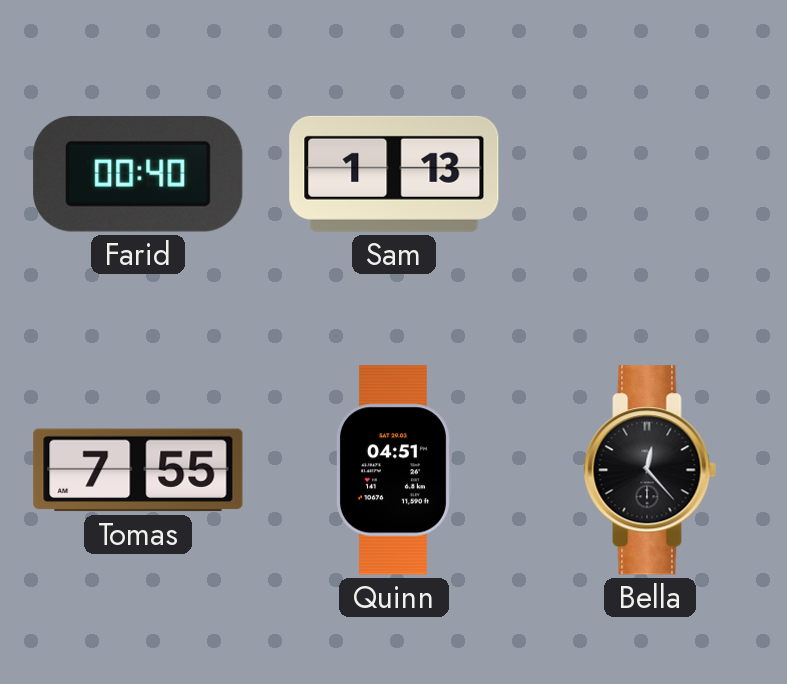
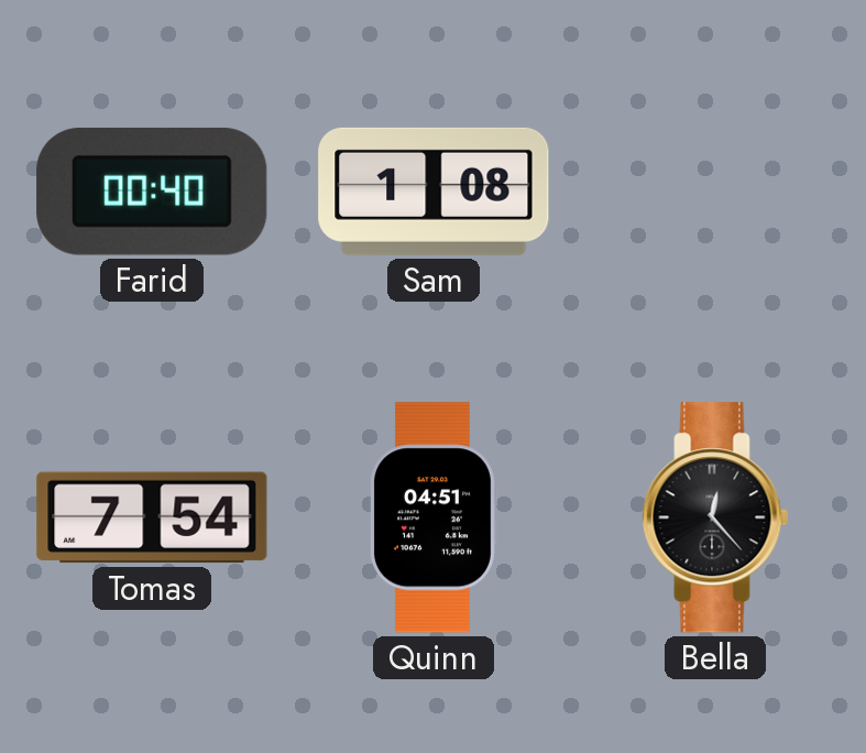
Sam: 1:13 -> 1:08
Tomas: 7:55 -> 7:54
